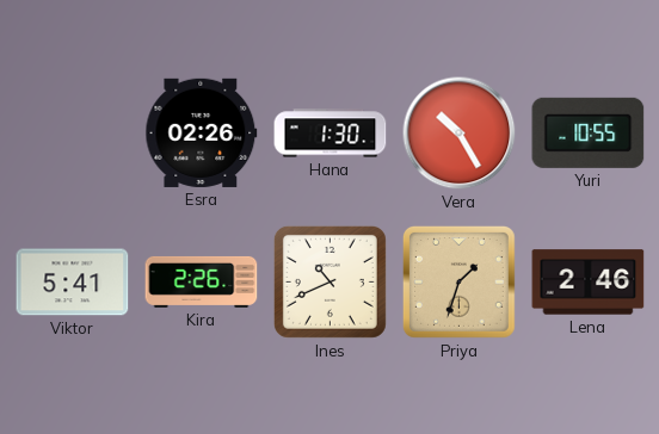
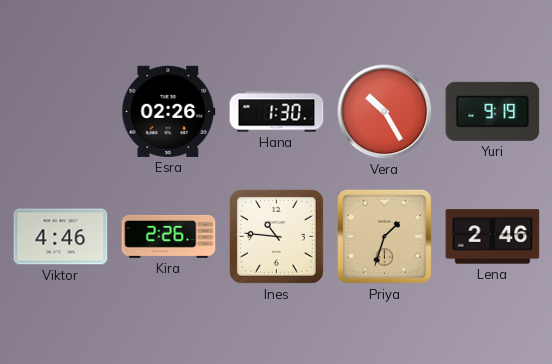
Yuri: 10:55 -> 9:19
Viktor: 5:41 -> 4:46
Ines: 10:41 -> 10:46
